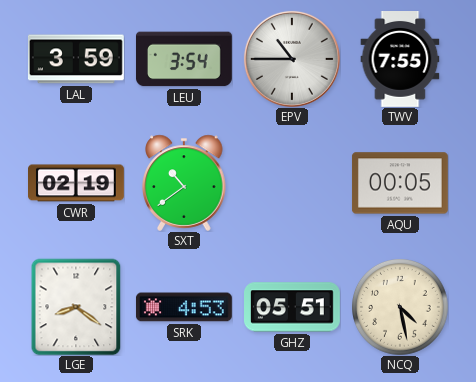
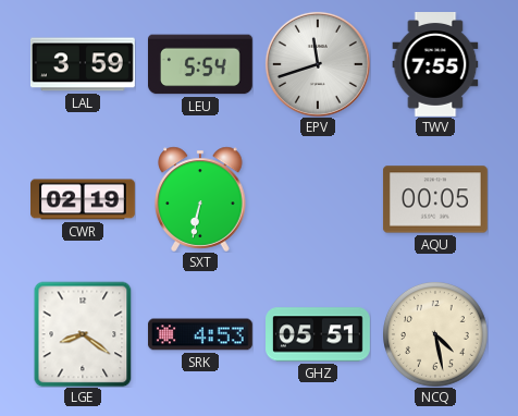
LEU: 3:54 -> 5:54
EPV: 10:45 -> 11:42
SXT: 10:39 -> 6:32
